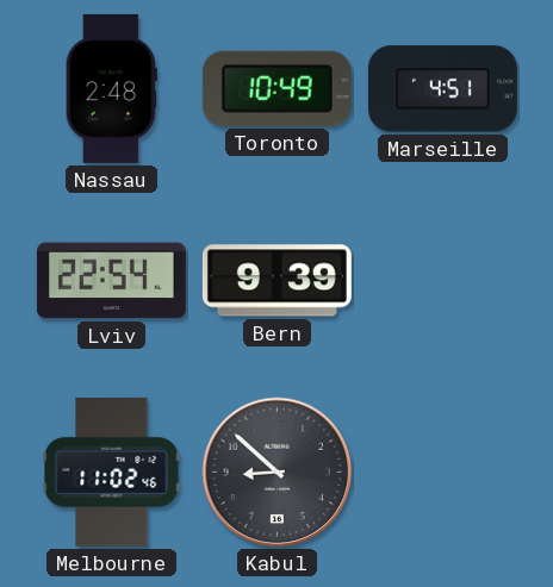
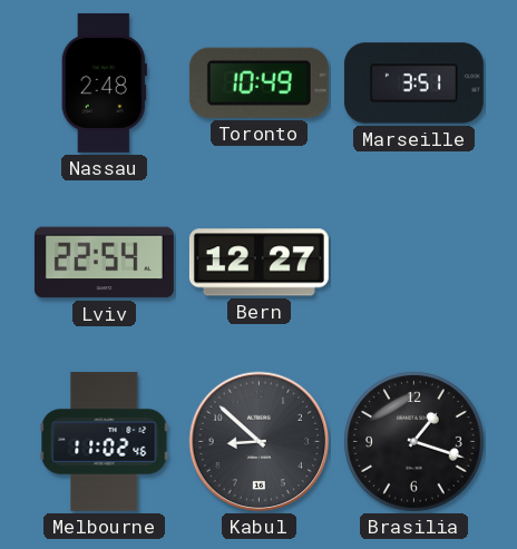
Marseille: 4:51 -> 3:51
Bern: 9:39 -> 12:27
Brasilia: none -> 1:18
